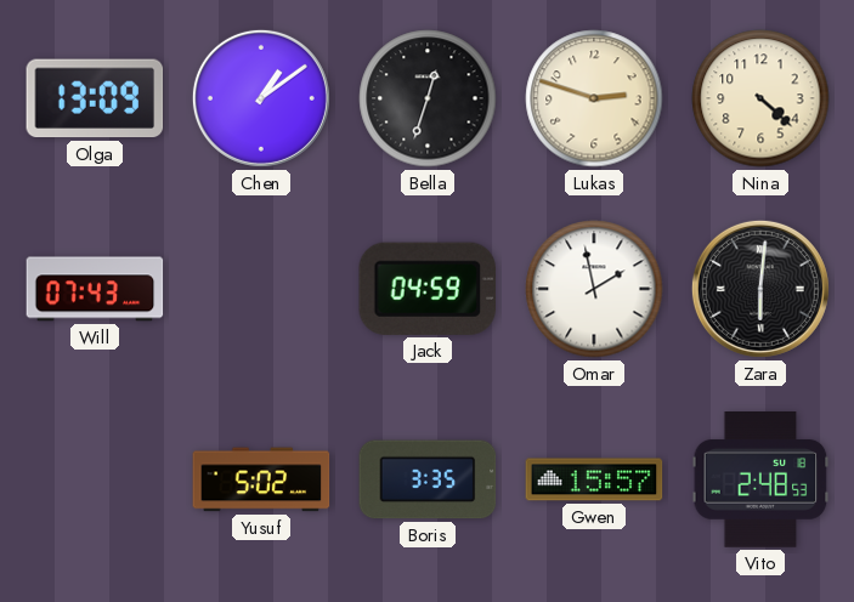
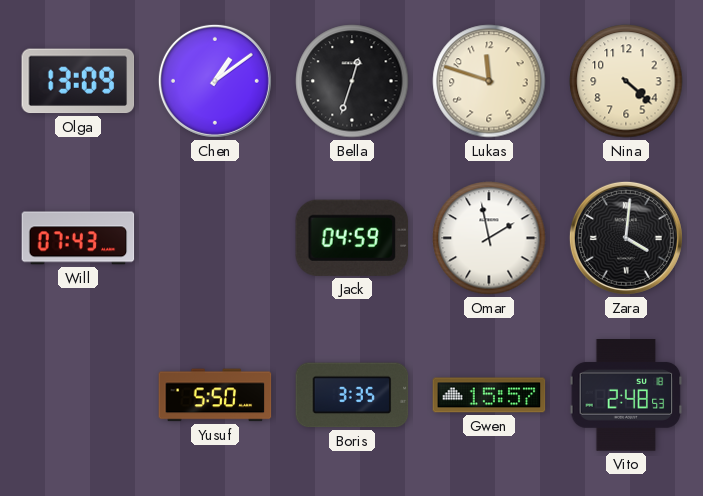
Lukas: 2:48 -> 11:48
Zara: 6:01 -> 4:01
Yusuf: 5:02 -> 5:50
